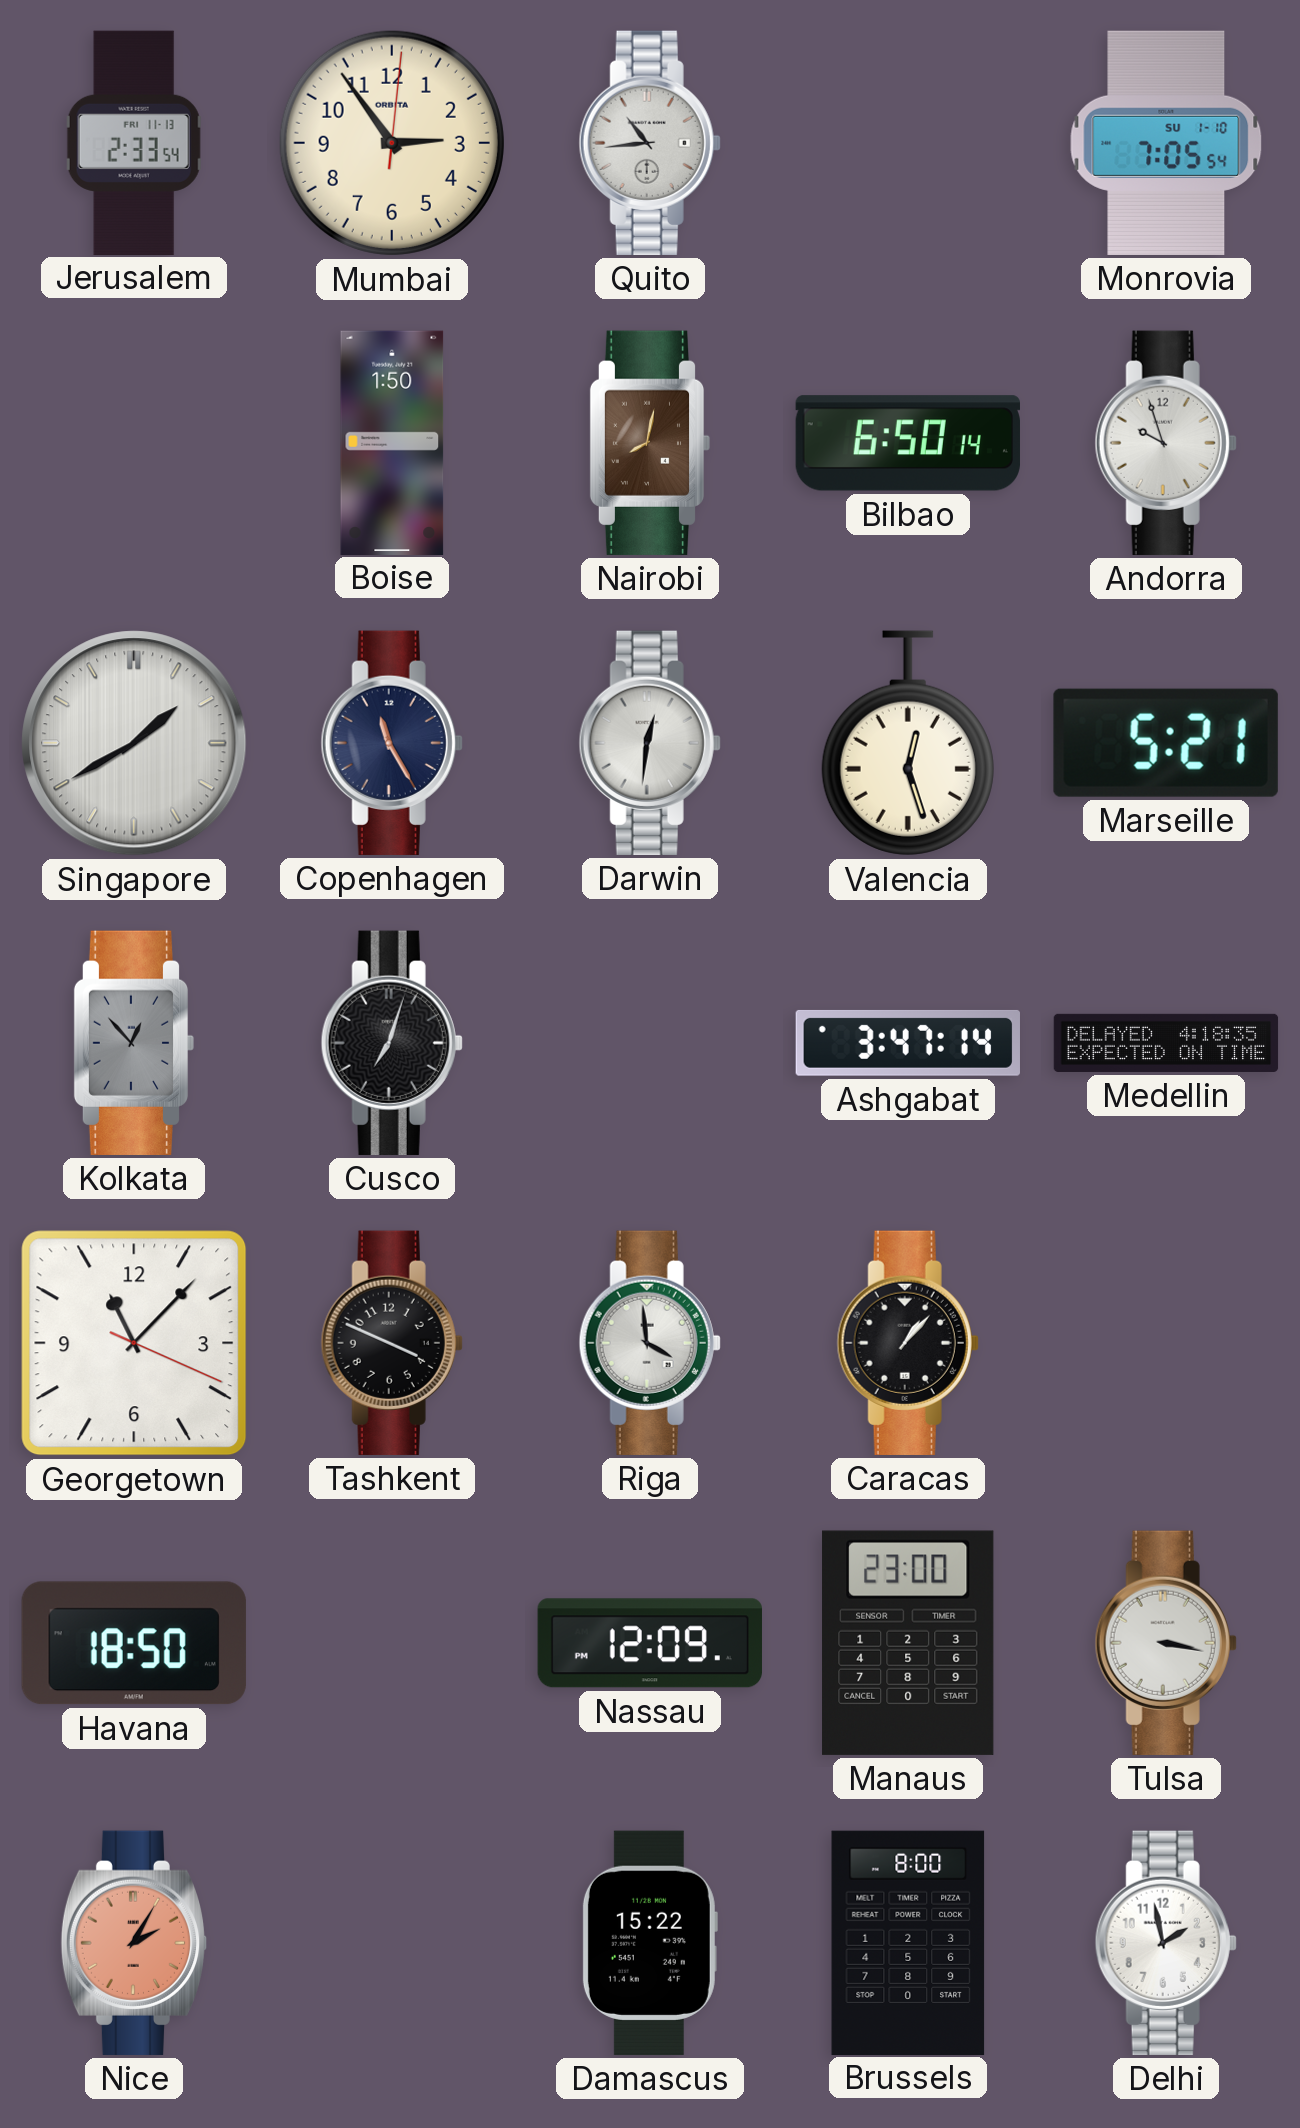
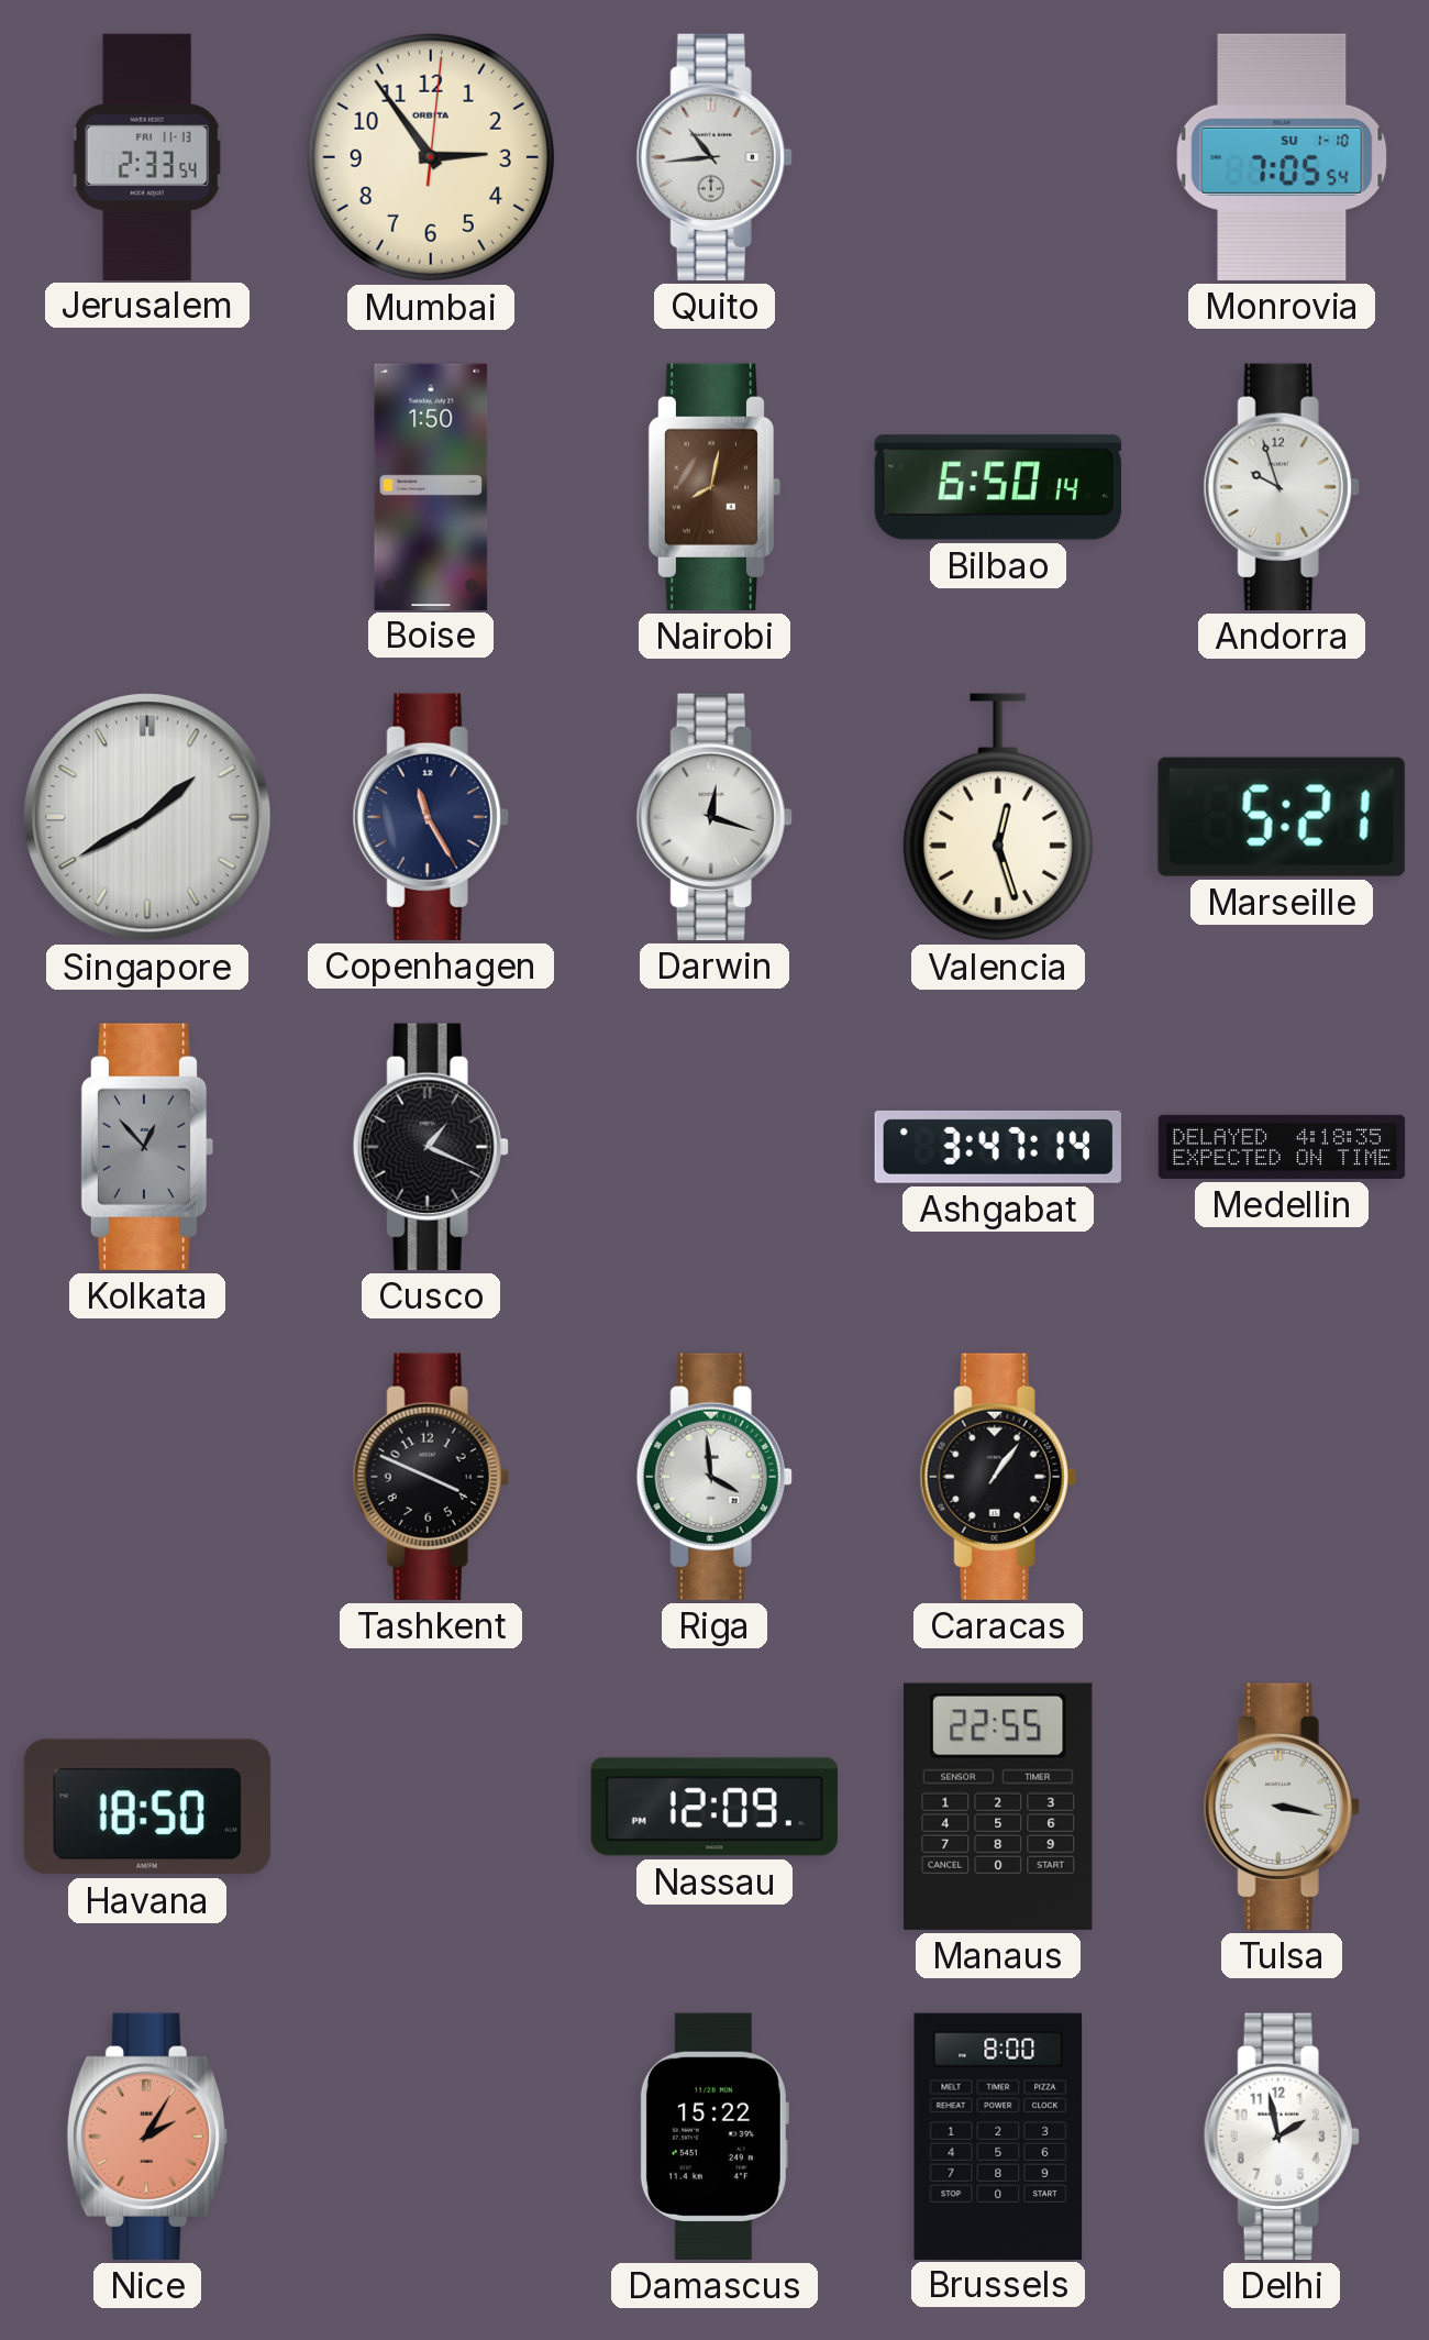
Darwin: 12:31 -> 12:18
Cusco: 7:03 -> 1:19
Georgetown: 11:07 -> none
Caracas: 1:07 -> 1:06
Manaus: 23:00 -> 22:55
